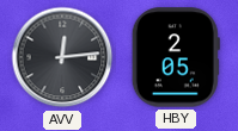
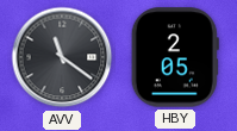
AVV: 12:14 -> 11:21
